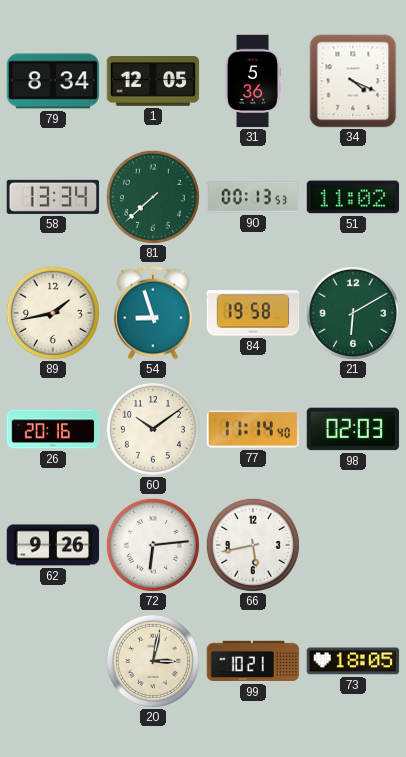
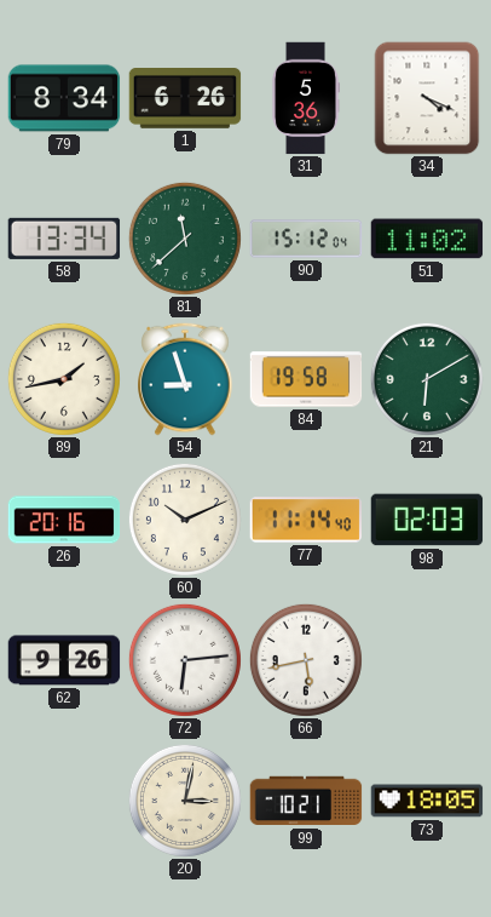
1: 12:05 -> 6:26
81: 7:38 -> 11:38
90: 00:13 -> 15:12
60: 10:09 -> 10:11
